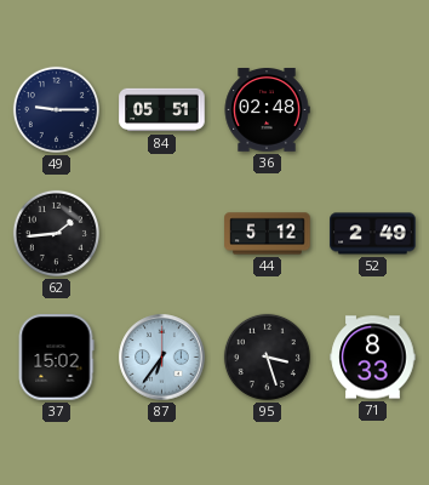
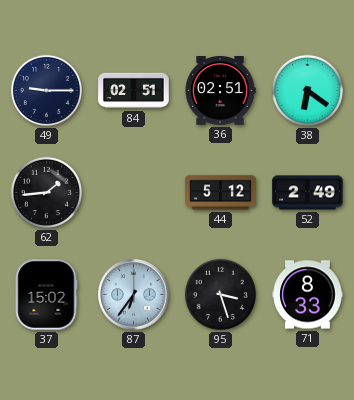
84: 05:51 -> 02:51
36: 02:48 -> 02:51
38: none -> 6:21
